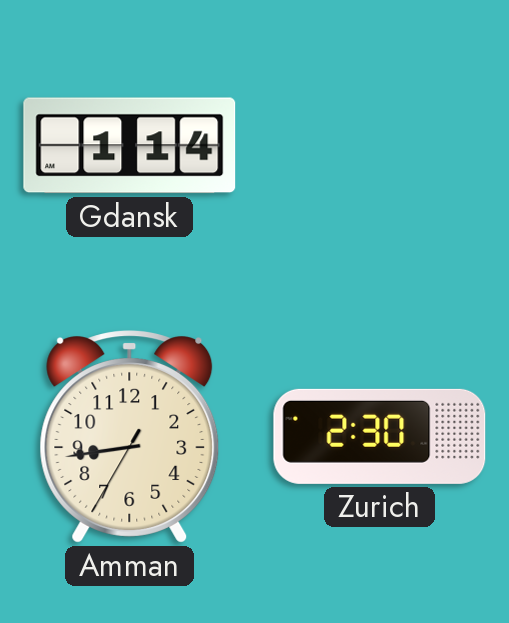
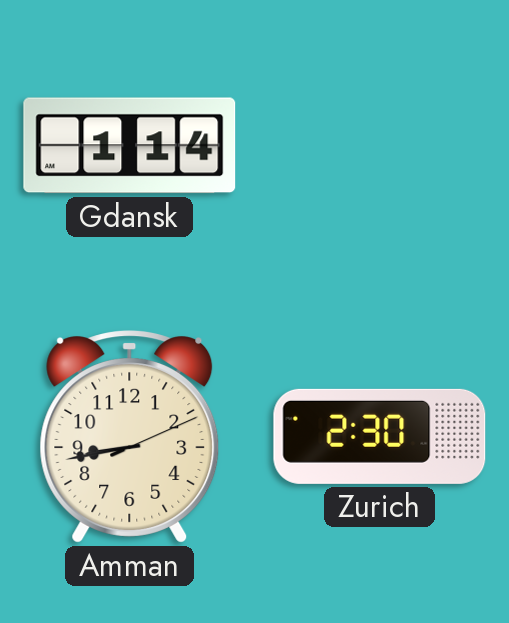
Amman: 8:43:35 -> 8:43:11
